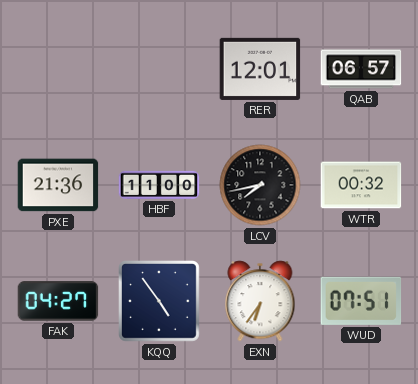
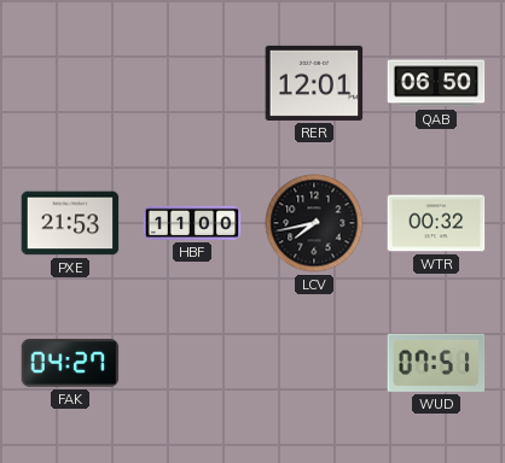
QAB: 06:57 -> 06:50
PXE: 21:36 -> 21:53
KQQ: 4:54 -> none
EXN: 6:36 -> none
